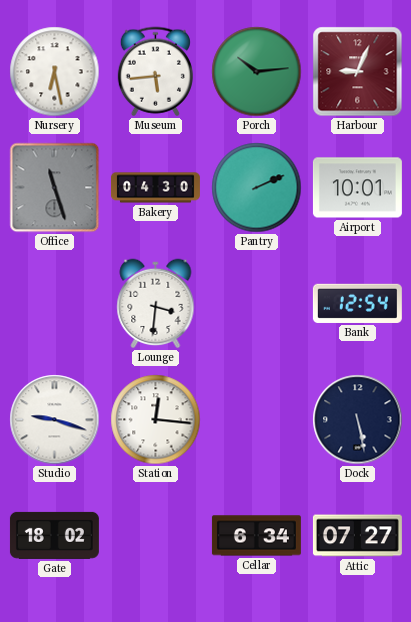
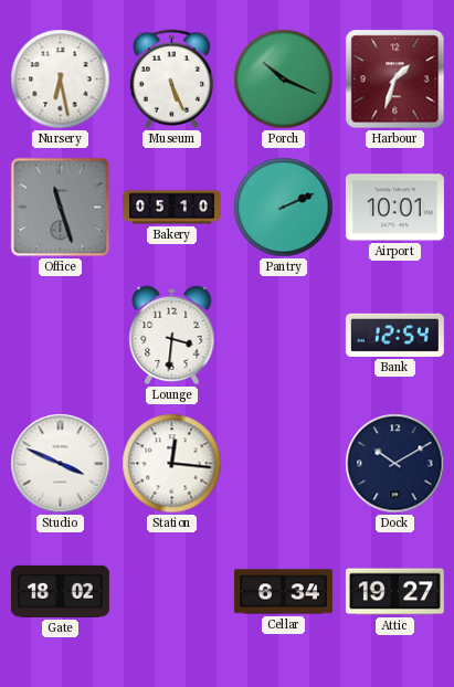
Museum: 5:44 -> 5:26
Porch: 10:14 -> 10:19
Harbour: 9:04 -> 1:33
Bakery: 04:30 -> 05:10
Studio: 9:18 -> 3:49
Dock: 5:28 -> 10:10
Attic: 07:27 -> 19:27
